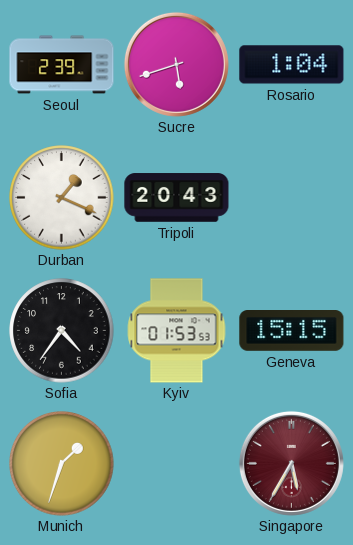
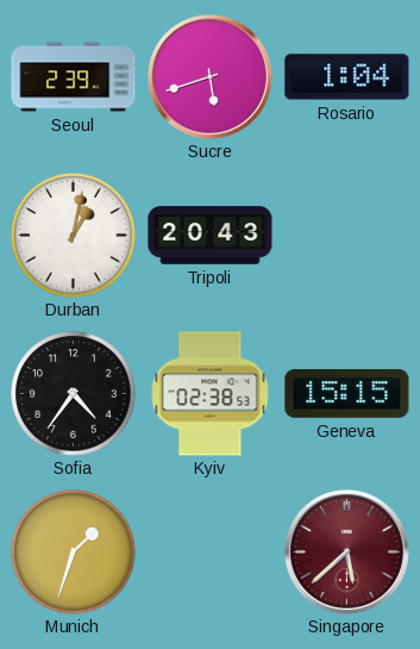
Durban: 1:19 -> 1:02
Kyiv: 01:53 -> 02:38
Singapore: 5:35 -> 5:38
